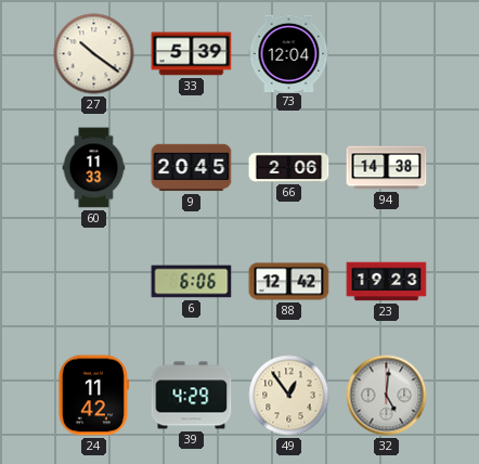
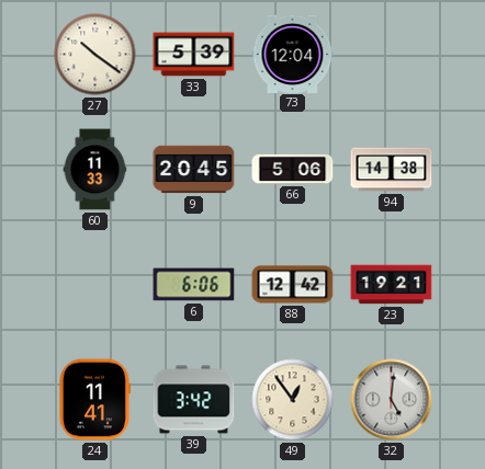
66: 2:06 -> 5:06
23: 19:23 -> 19:21
24: 11:42 -> 11:41
39: 4:29 -> 3:42
